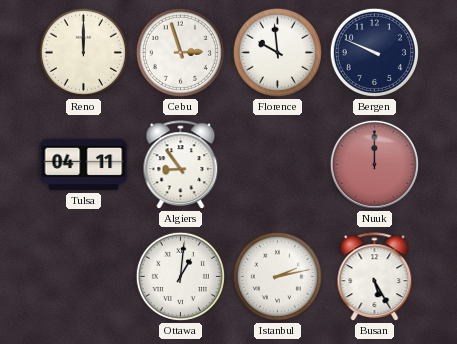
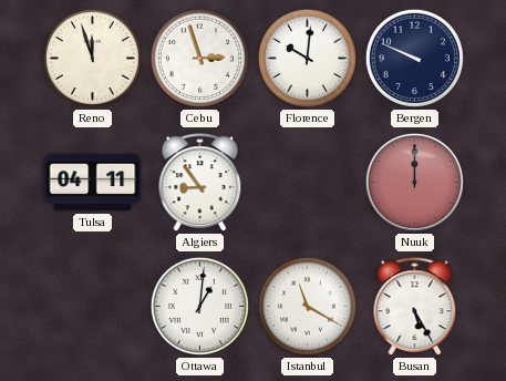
Reno: 12:00 -> 11:57
Florence: 9:59 -> 10:01
Istanbul: 2:13 -> 11:20
